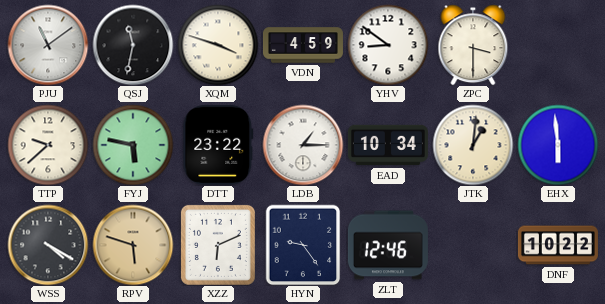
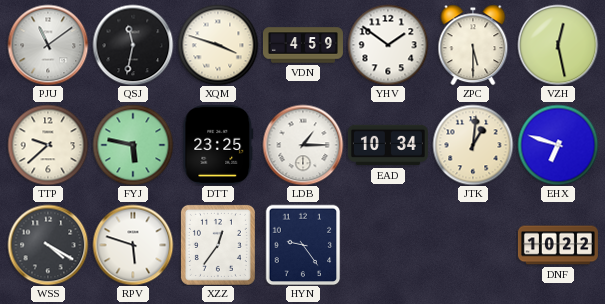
YHV: 8:51 -> 1:51
ZPC: 3:30 -> 5:30
VZH: none -> 12:28
DTT: 23:22 -> 23:25
EHX: 5:59 -> 6:48
RPV dial: champagne -> white
XZZ: 6:11 -> 12:36
ZLT: 12:46 -> none
